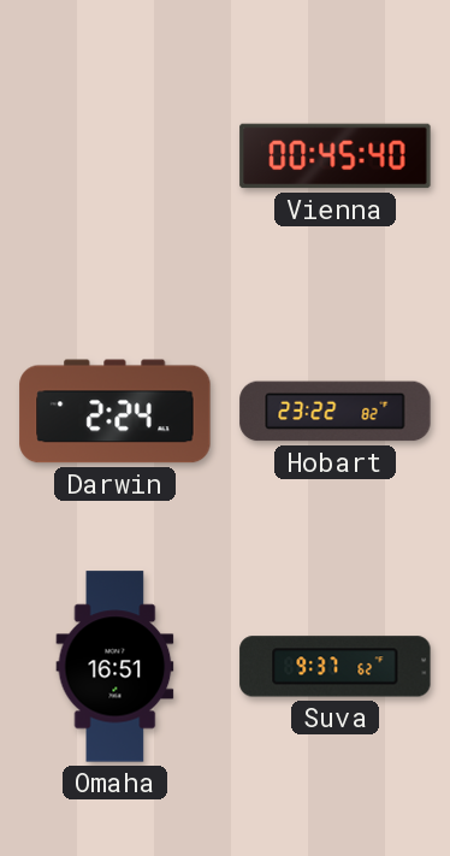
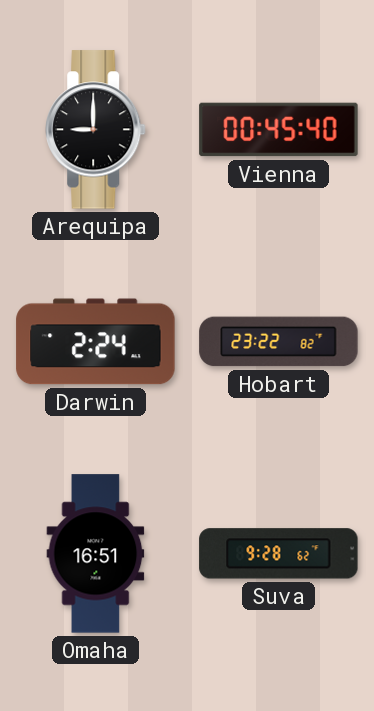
Arequipa: none -> 9:00
Suva: 9:37 -> 9:28
